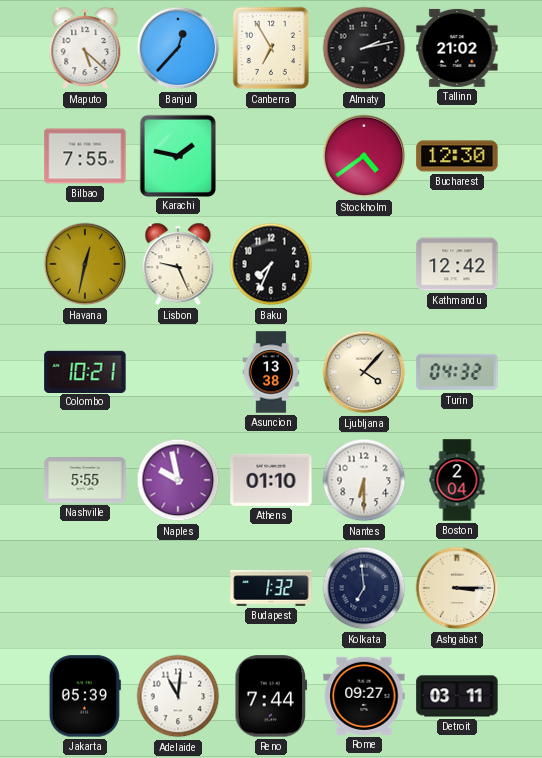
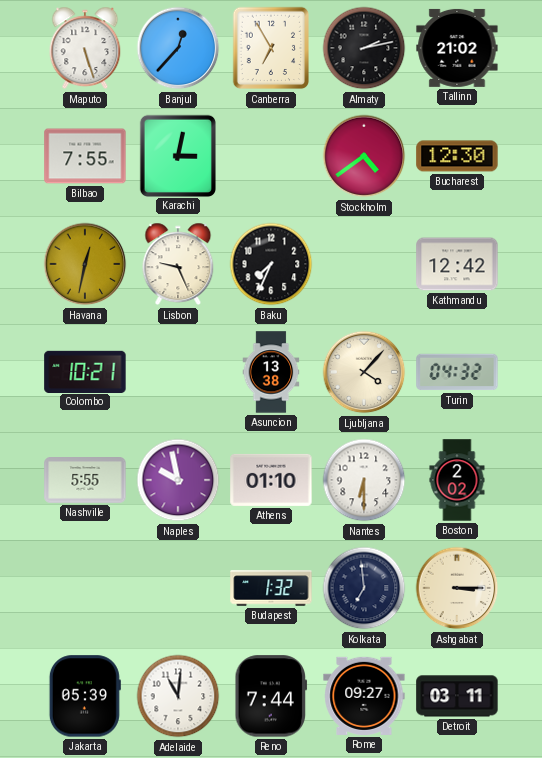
Maputo: 5:22 -> 5:27
Karachi: 1:47 -> 3:02
Boston: 2:04 -> 2:02
